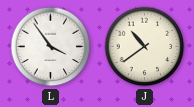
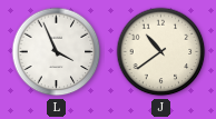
L: 3:54 -> 3:56
